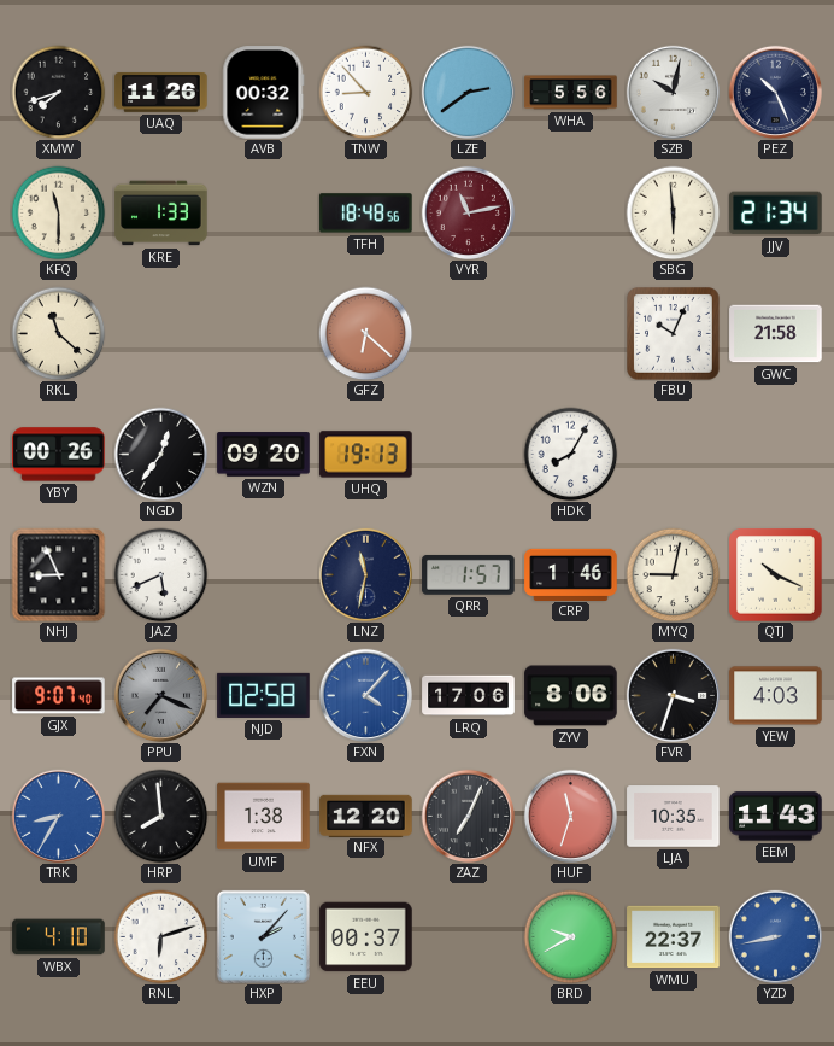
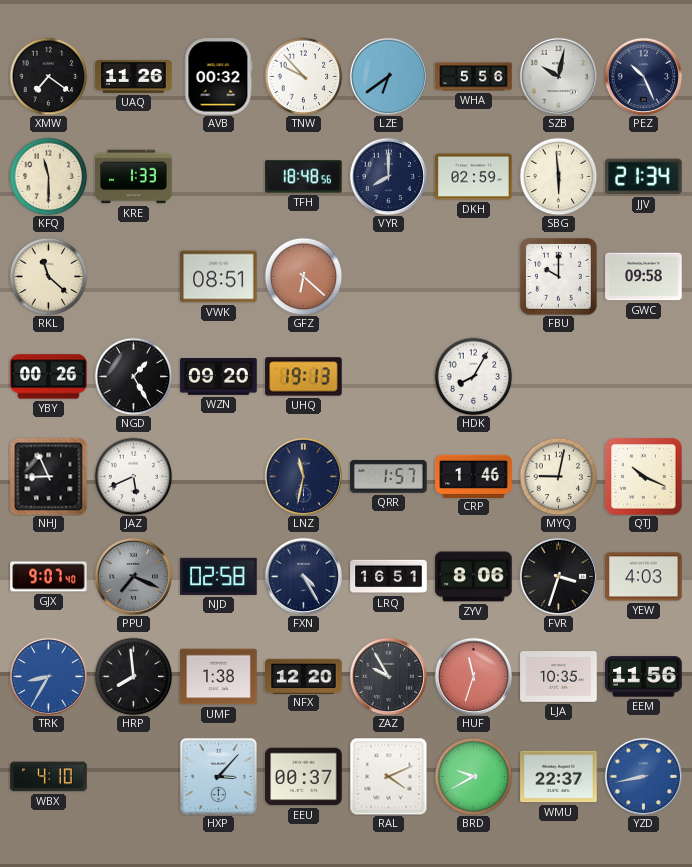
XMW: 7:42 -> 7:21
TNW: 8:53 -> 9:53
LZE: 2:39 -> 6:39
VYR: 11:13 -> 8:00
VYR dial: burgundy -> navy
DKH: none -> 02:59
VWK: none -> 08:51
FBU: 10:04 -> 10:00
GWC: 21:58 -> 09:58
NGD: 12:36 -> 1:25
FXN: 4:07 -> 4:25
FXN dial: blue -> navy
LRQ: 17:06 -> 16:51
ZAZ: 7:04 -> 9:55
EEM: 11:43 -> 11:56
RNL: 6:12 -> none
HXP: 2:07 -> 3:07
RAL: none -> 4:11
